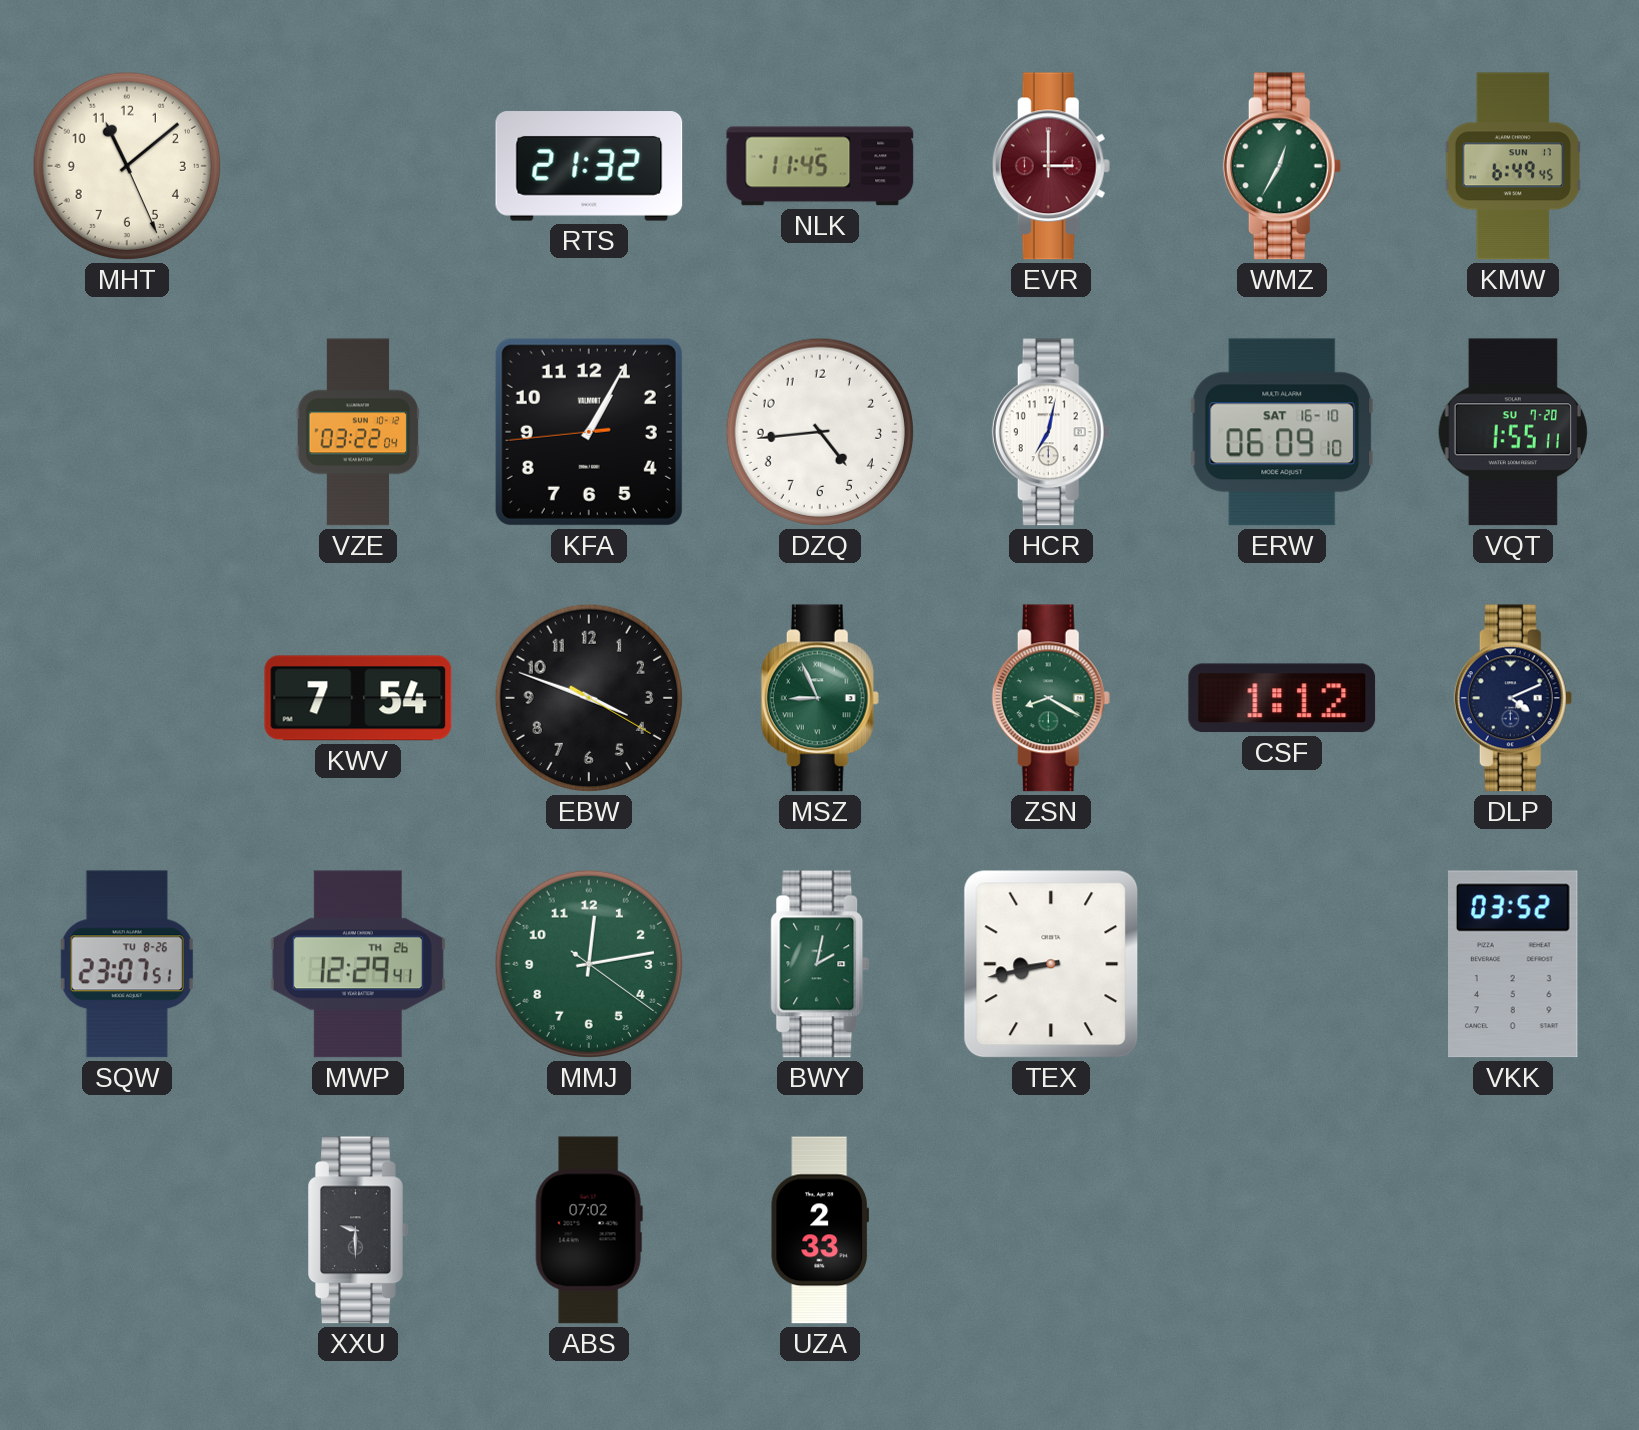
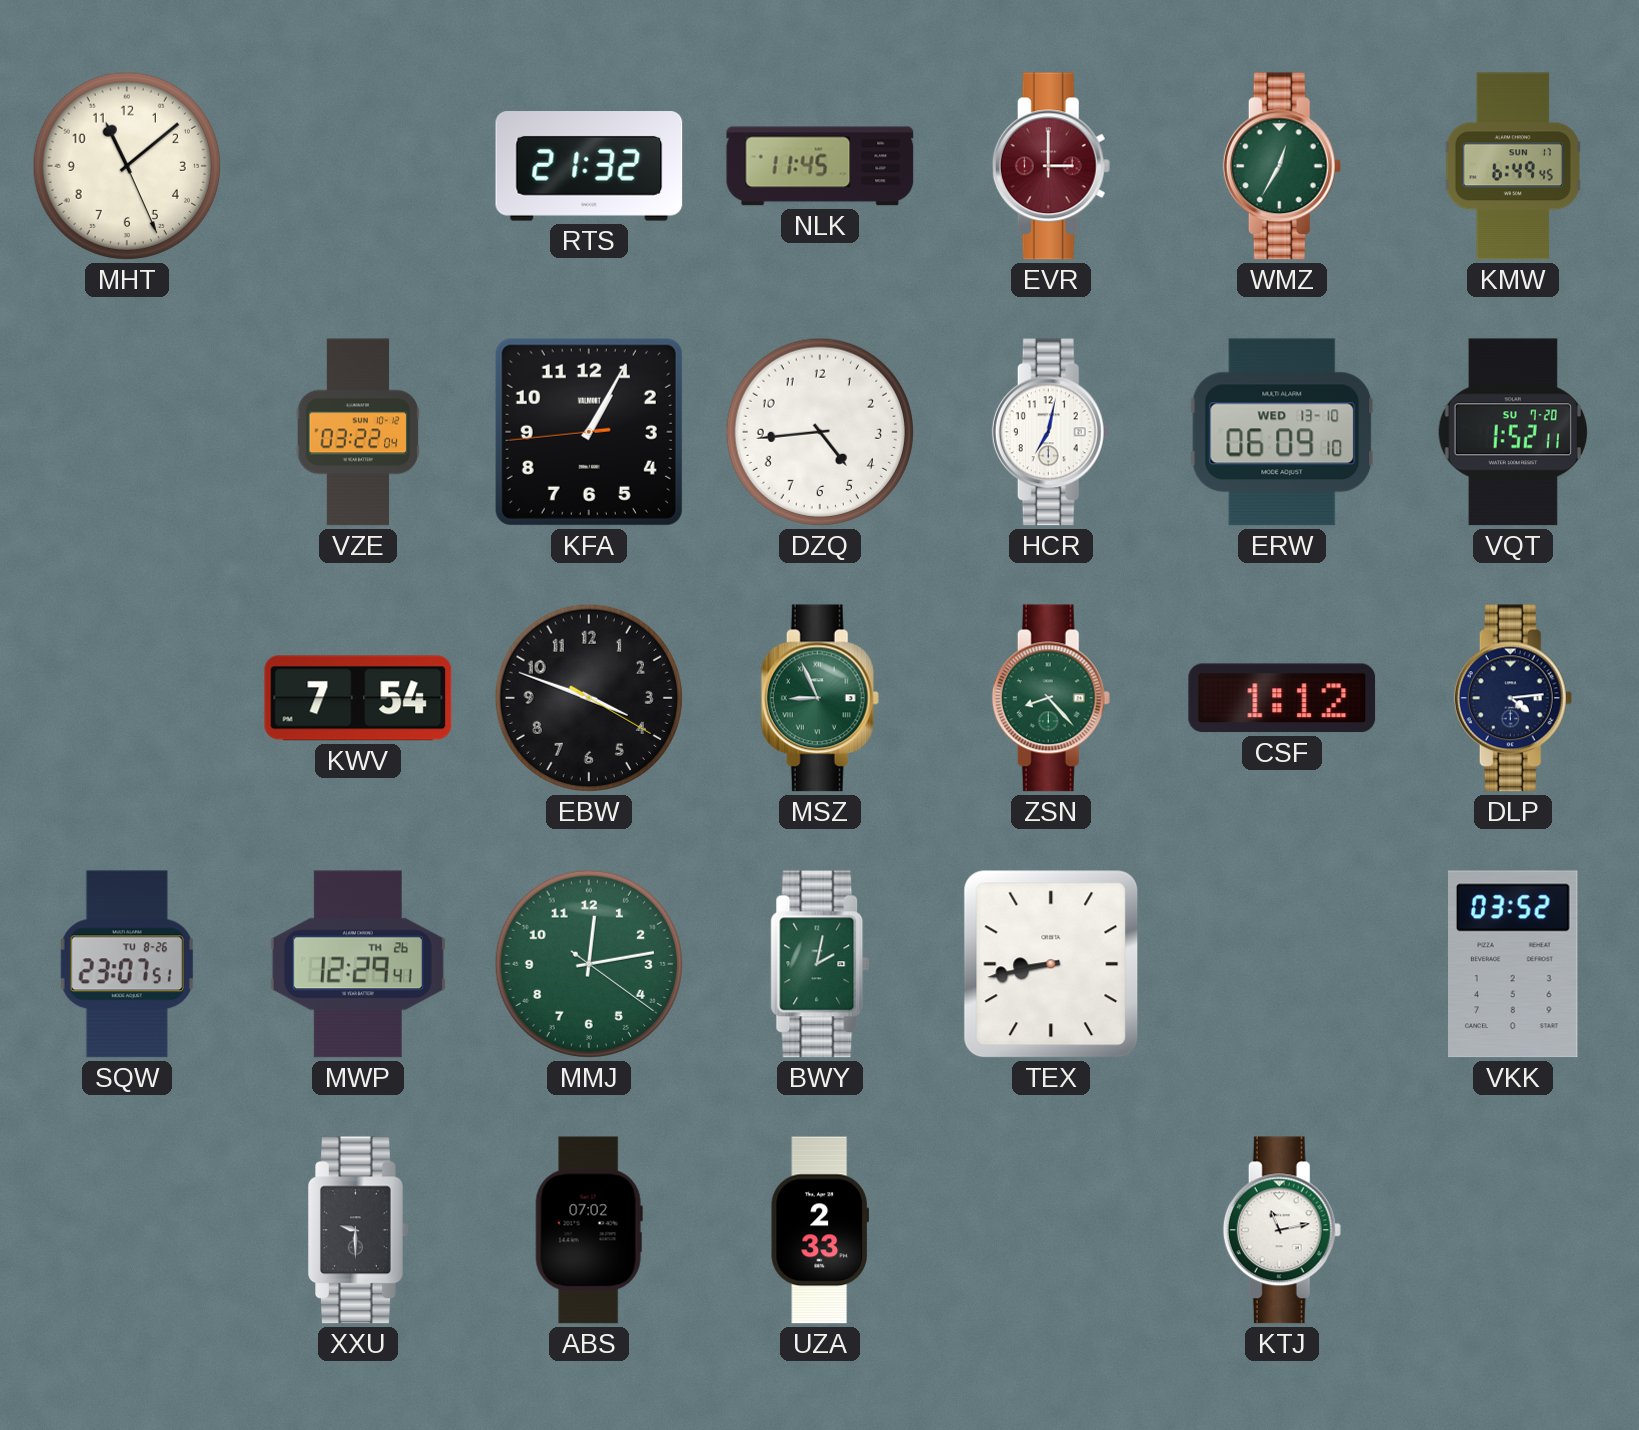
ERW date: SAT 16-10 -> WED 13-10
VQT: 1:55 -> 1:52
ZSN: 8:20 -> 8:23
DLP: 4:11 -> 4:14
KTJ: none -> 11:13
